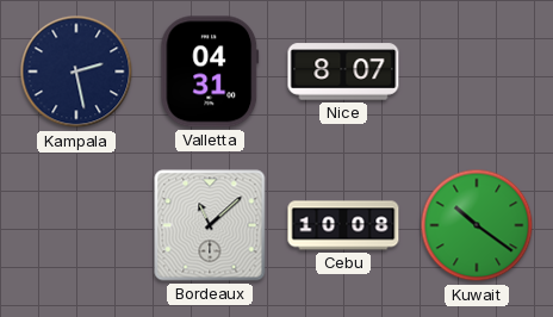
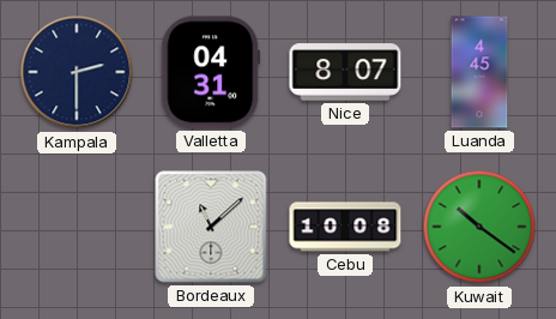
Kampala: 2:28 -> 2:30
Luanda: none -> 4:45
